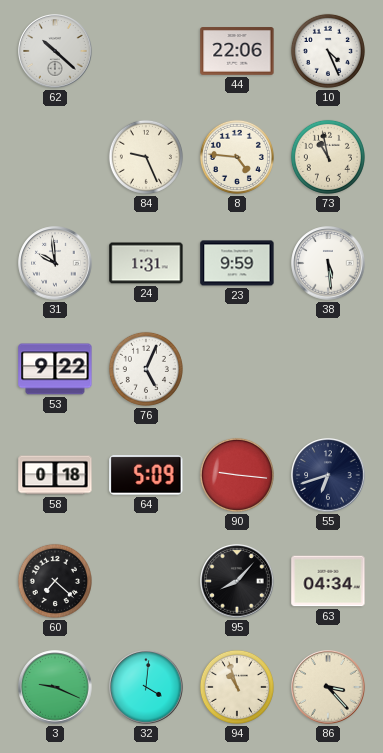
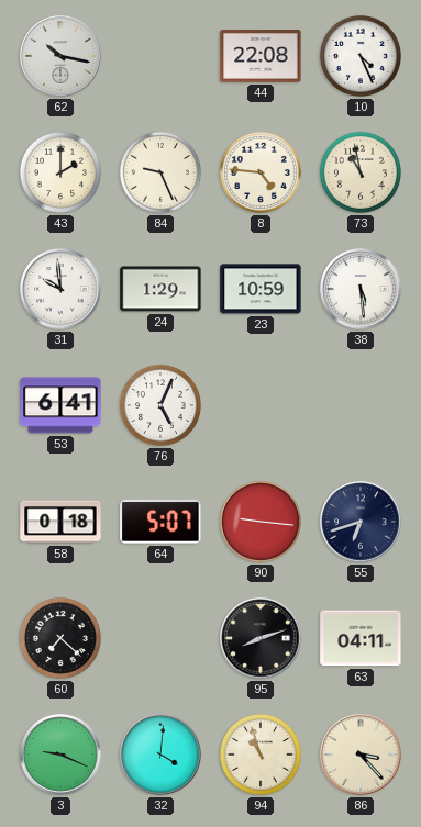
62: 10:22 -> 10:17
44: 22:06 -> 22:08
43: none -> 2:00
24: 1:31 -> 1:29
23: 9:59 -> 10:59
53: 9:22 -> 6:41
64: 5:09 -> 5:07
95: 8:07 -> 8:12
63: 04:34 -> 04:11
